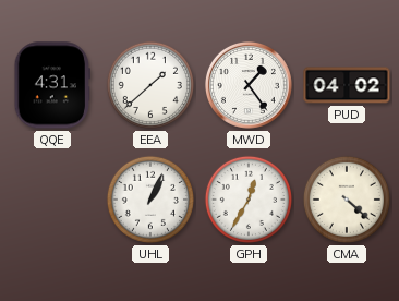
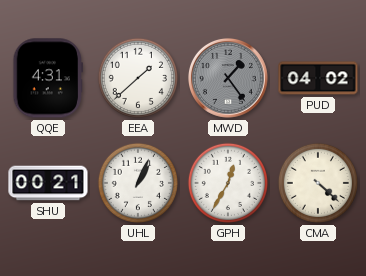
MWD dial: white -> grey
SHU: none -> 00:21
